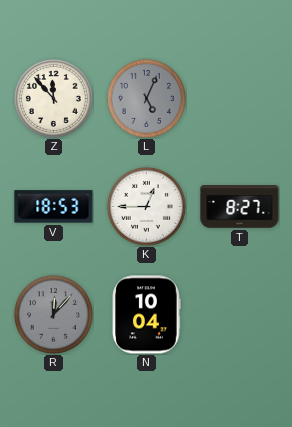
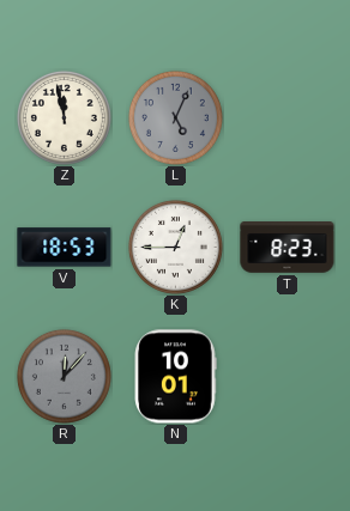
Z: 11:53 -> 11:58
T: 8:27 -> 8:23
N: 10:04 -> 10:01
